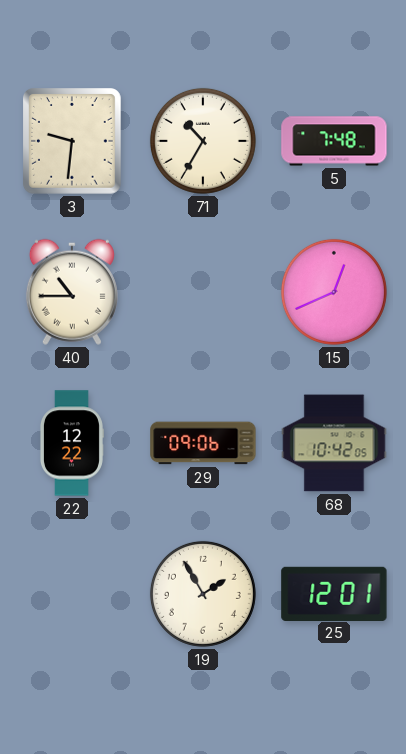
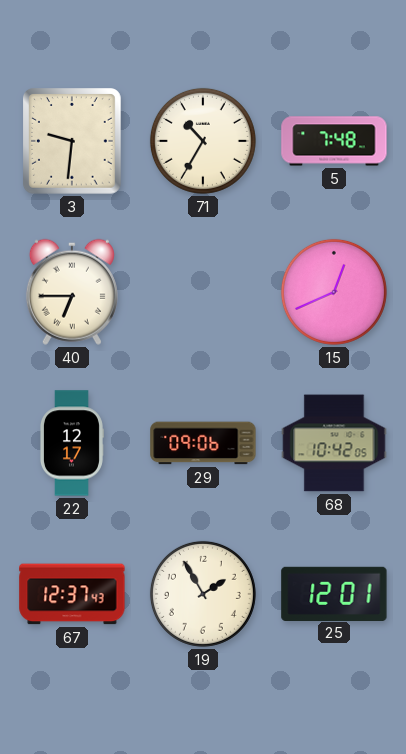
40: 10:45 -> 6:45
22: 12:22 -> 12:17
67: none -> 12:37
